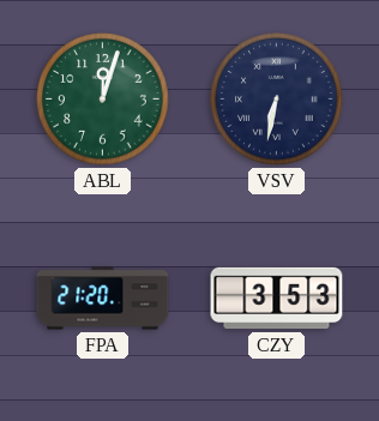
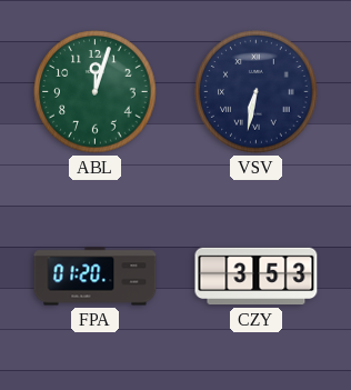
FPA: 21:20 -> 01:20
